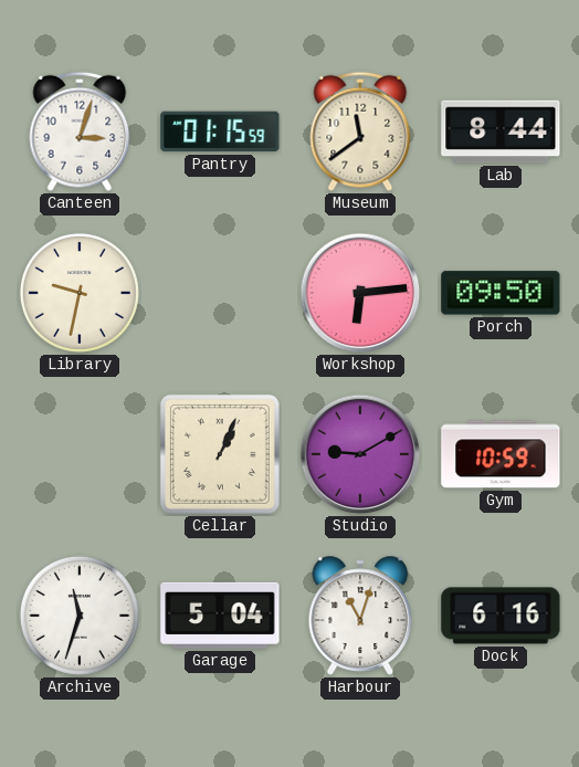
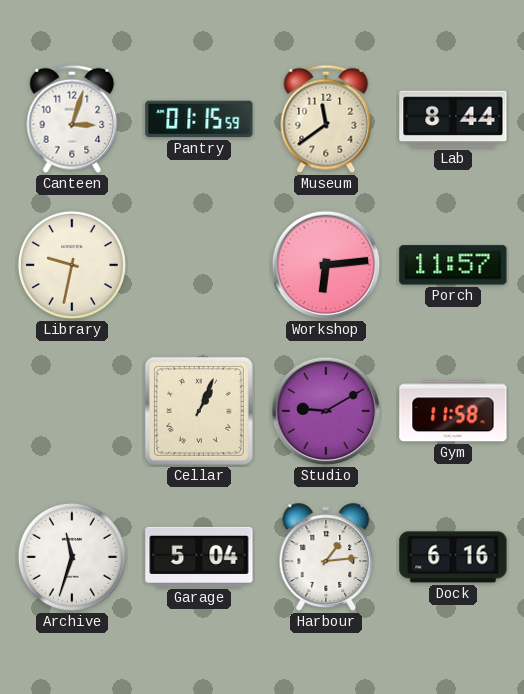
Porch: 09:50 -> 11:57
Gym: 10:59 -> 11:58
Harbour: 11:03 -> 1:14
